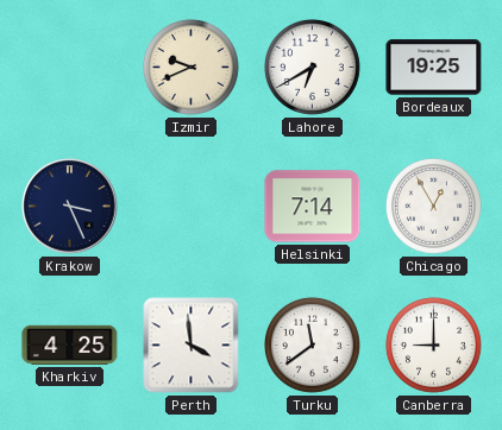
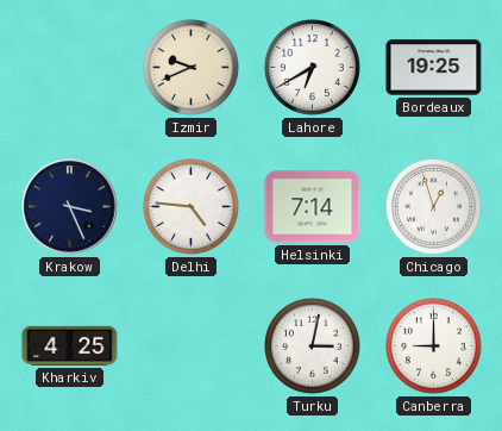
Delhi: none -> 4:46
Chicago: 12:55 -> 12:57
Perth: 3:59 -> none
Turku: 11:39 -> 3:02
